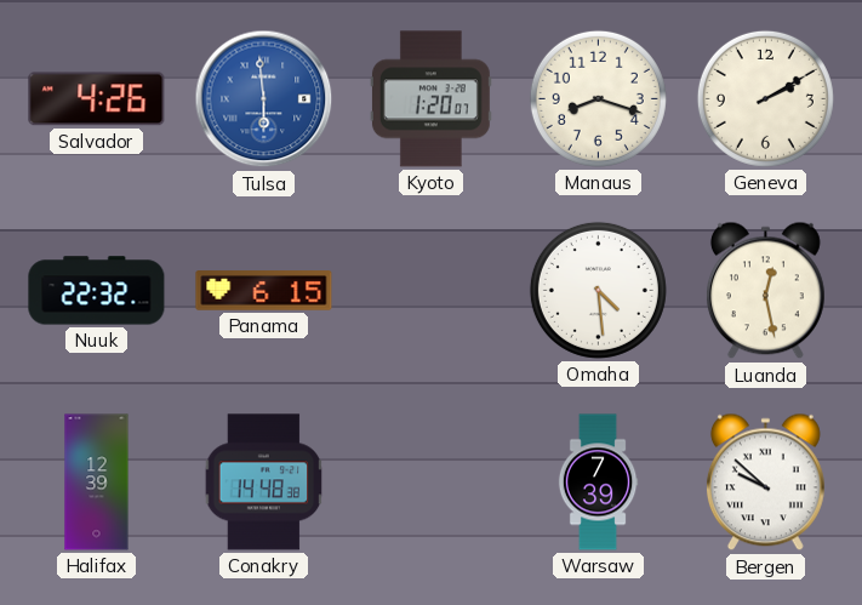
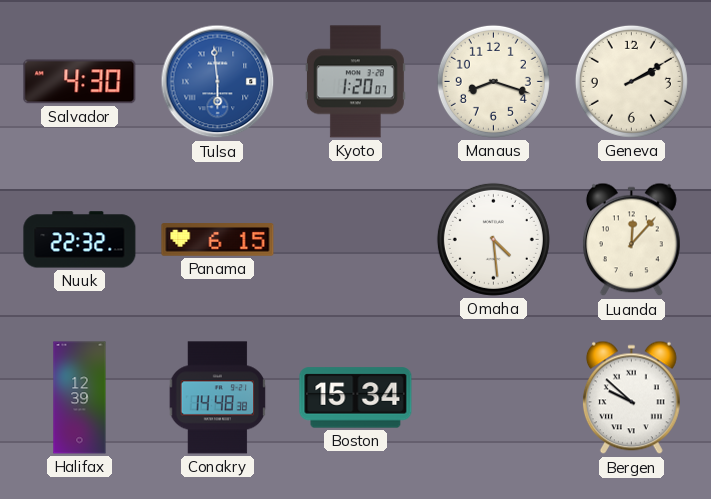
Salvador: 4:26 -> 4:30
Luanda: 12:28 -> 12:07
Boston: none -> 15:34
Warsaw: 7:39 -> none
